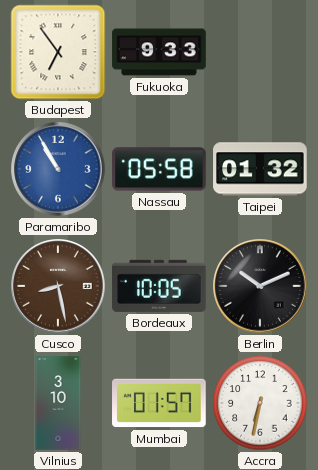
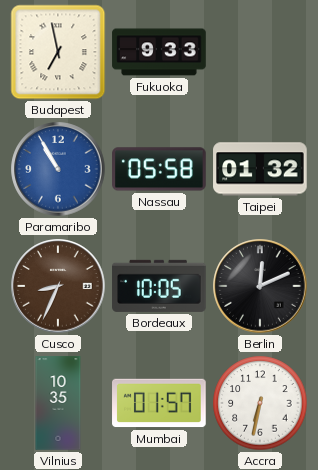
Budapest: 6:54 -> 6:58
Cusco: 8:28 -> 8:34
Berlin: 10:11 -> 12:11
Vilnius: 3:10 -> 10:35
